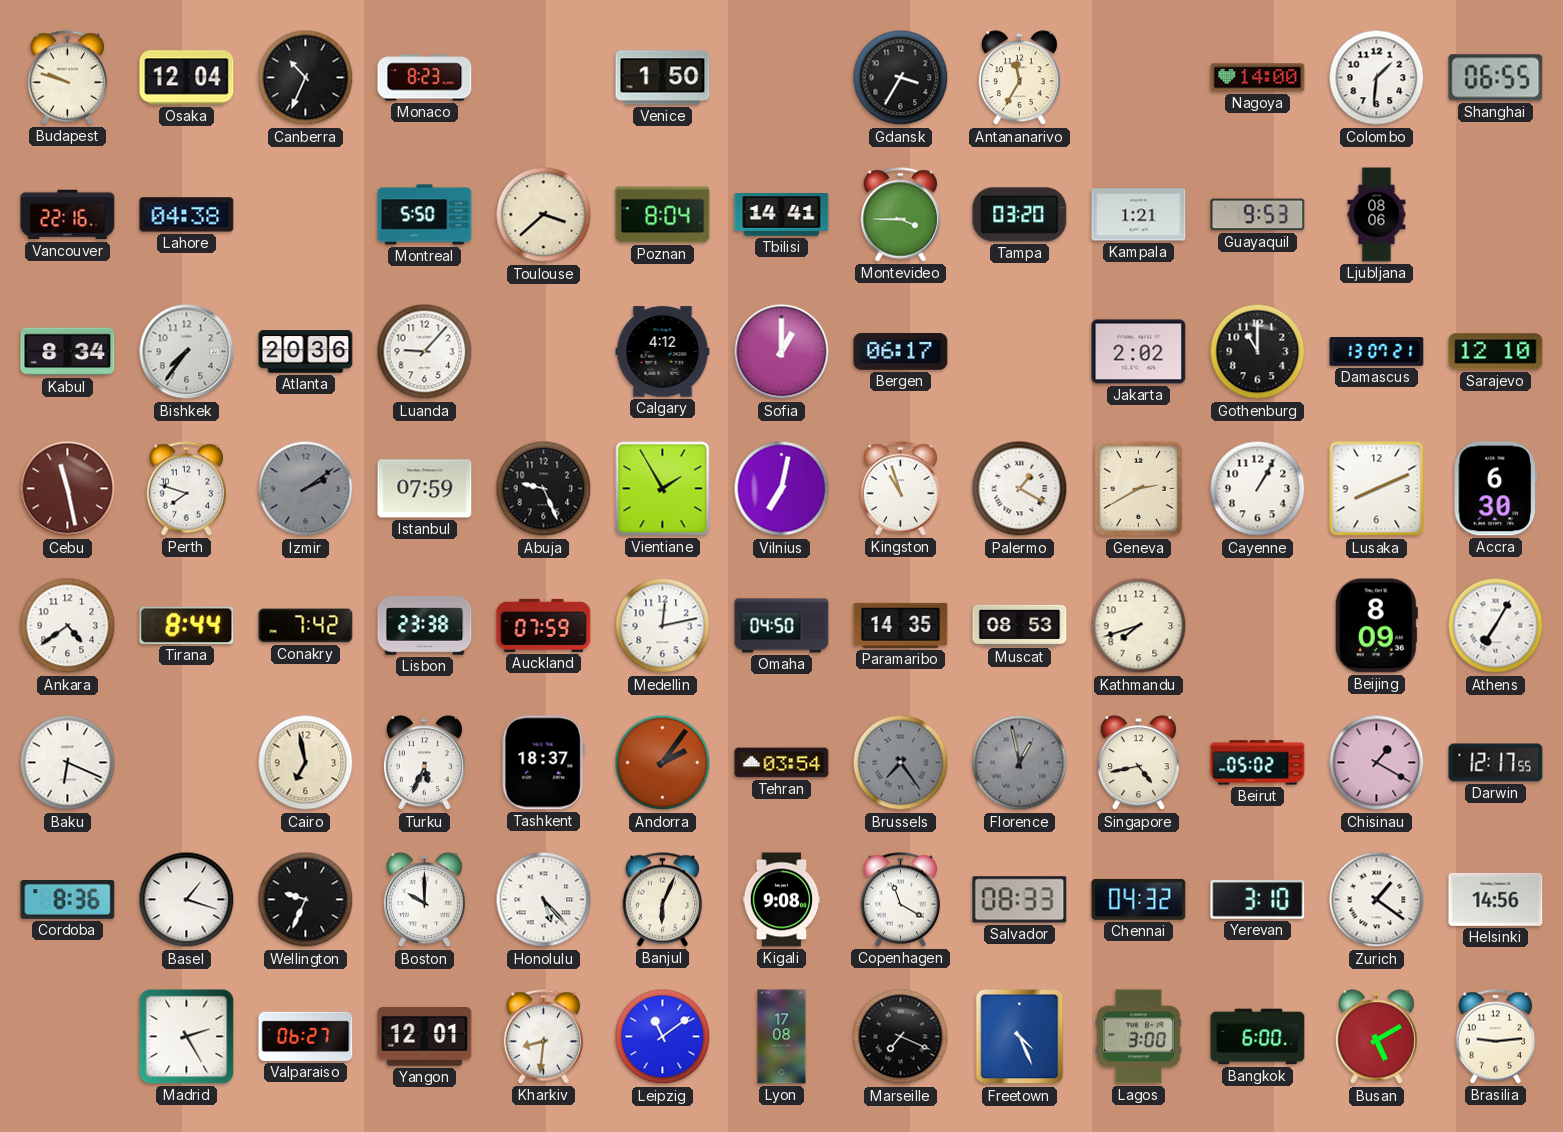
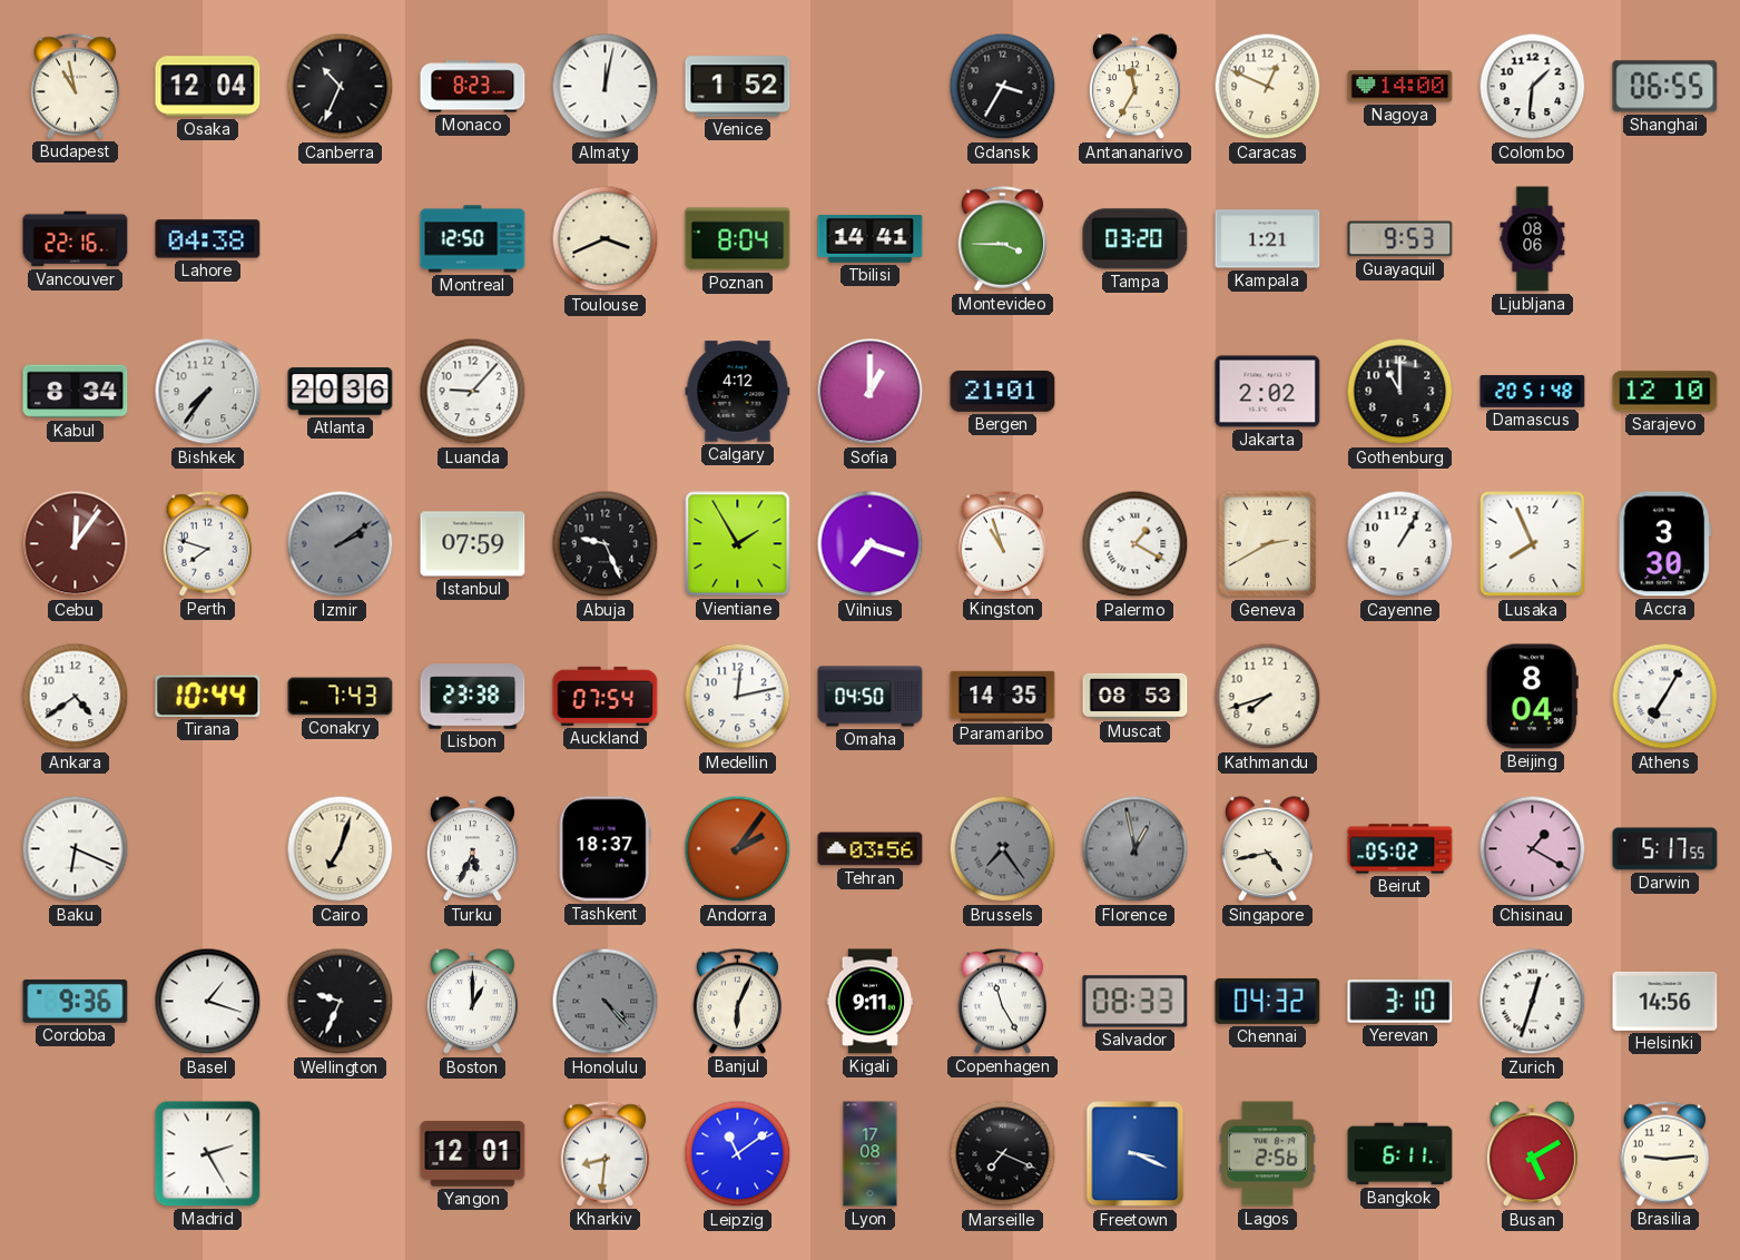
Budapest: 9:48 -> 10:58
Almaty: none -> 12:02
Venice: 1:50 -> 1:52
Caracas: none -> 12:49
Montreal: 5:50 -> 12:50
Toulouse: 3:38 -> 3:41
Bergen: 06:17 -> 21:01
Damascus: 13:07 -> 20:51
Cebu: 11:28 -> 12:06
Vilnius: 7:02 -> 7:18
Lusaka: 8:11 -> 7:56
Accra: 6:30 -> 3:30
Tirana: 8:44 -> 10:44
Conakry: 7:42 -> 7:43
Auckland: 07:59 -> 07:54
Beijing: 8:09 -> 8:04
Cairo: 6:58 -> 7:03
Tehran: 03:54 -> 03:56
Darwin: 12:17 -> 5:17
Cordoba: 8:36 -> 9:36
Boston: 10:00 -> 1:00
Honolulu: 5:23 -> 4:23
Honolulu dial: white -> grey
Kigali: 9:08 -> 9:11
Copenhagen: 11:20 -> 11:25
Zurich: 1:21 -> 12:33
Valparaiso: 06:27 -> none
Freetown: 4:26 -> 3:19
Lagos: 3:00 -> 2:56
Bangkok: 6:00 -> 6:11
